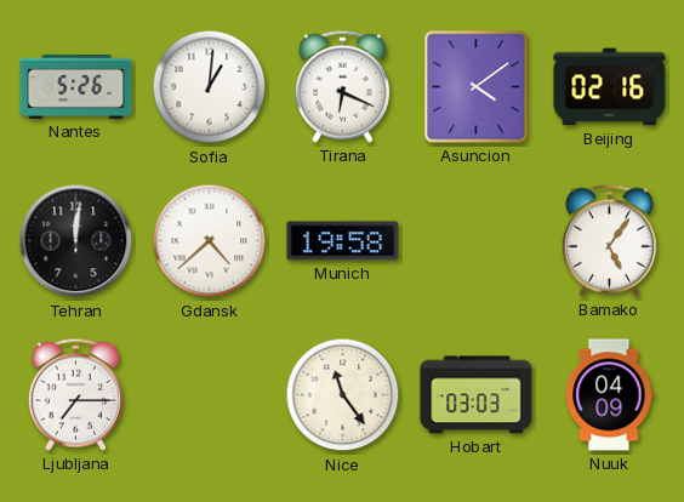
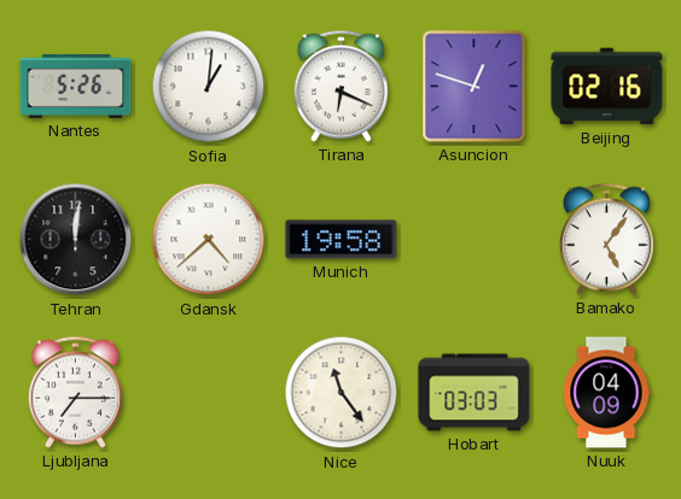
Asuncion: 4:09 -> 12:48
